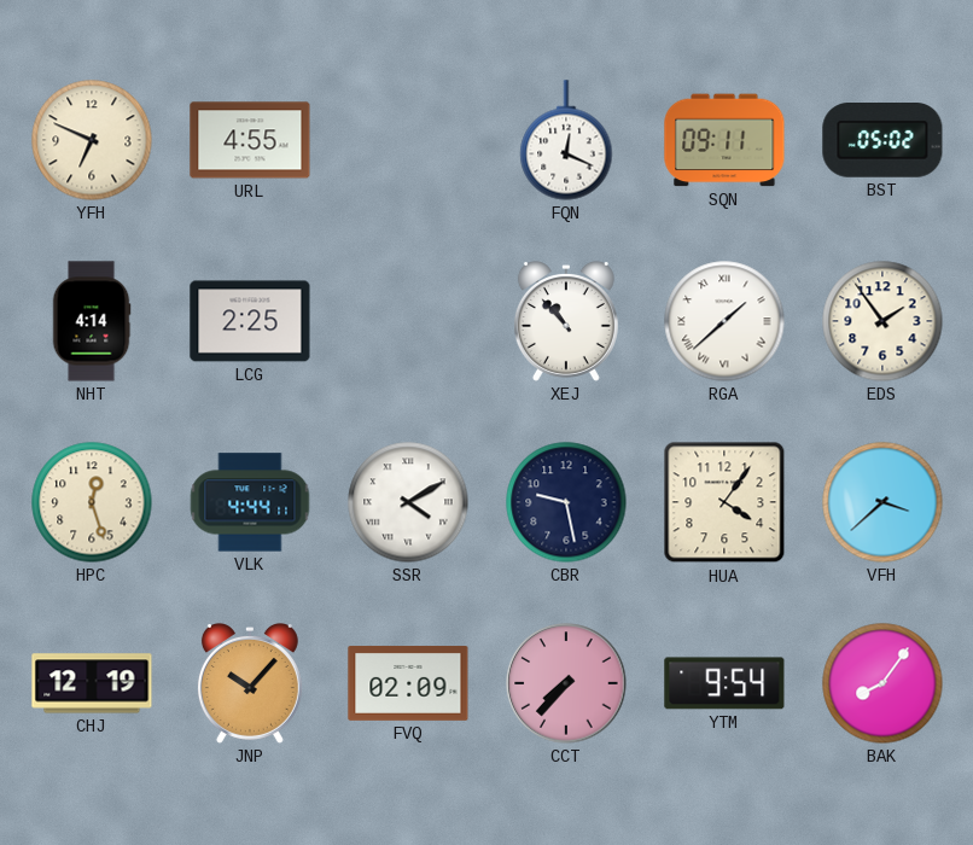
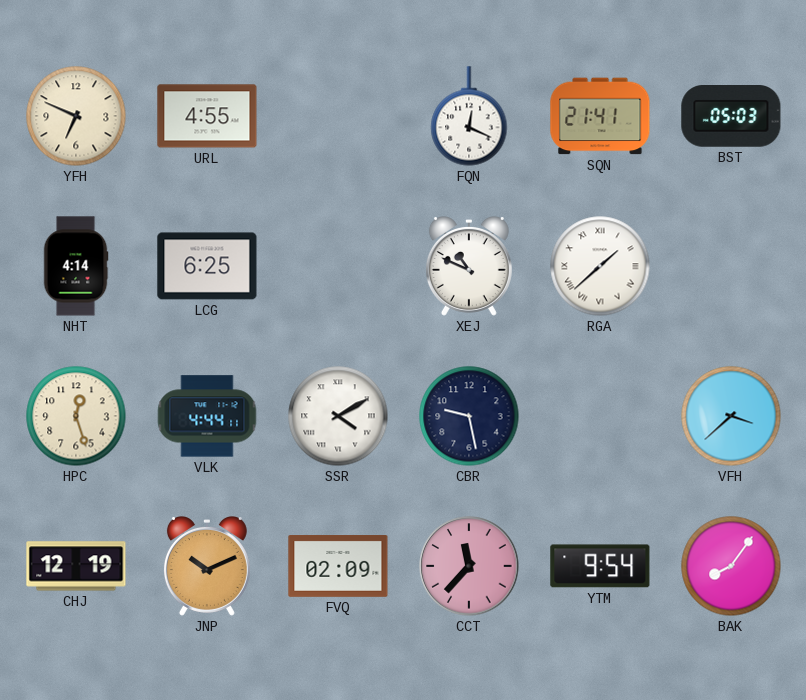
SQN: 09:11 -> 21:41
BST: 05:02 -> 05:03
LCG: 2:25 -> 6:25
XEJ: 10:53 -> 10:49
EDS: 1:54 -> none
HUA: 4:06 -> none
JNP: 10:07 -> 10:11
CCT: 7:37 -> 11:37
